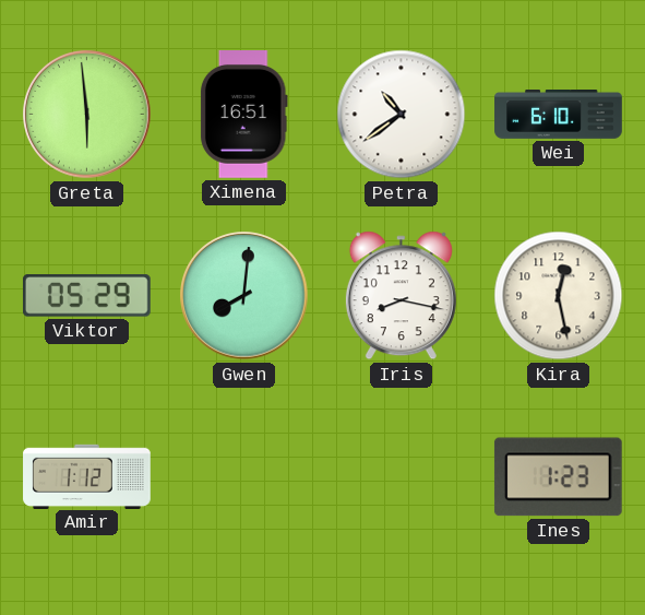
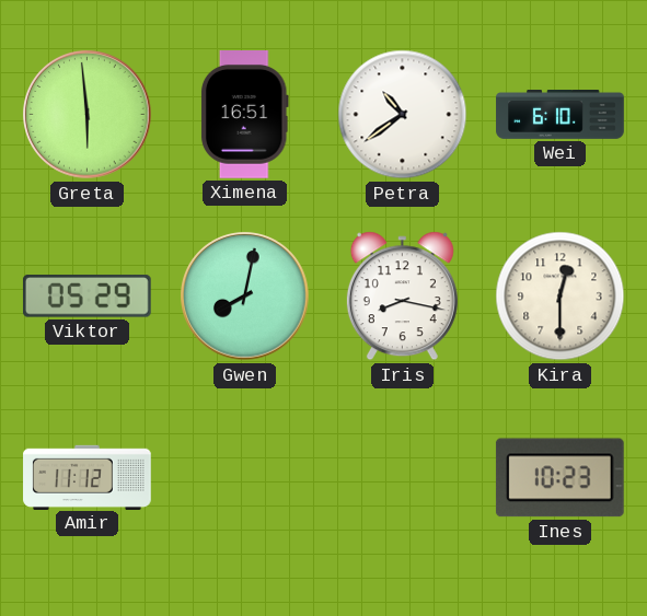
Gwen: 8:01 -> 8:02
Kira: 12:28 -> 12:30
Amir: 1:12 -> 11:12
Ines: 1:23 -> 10:23
